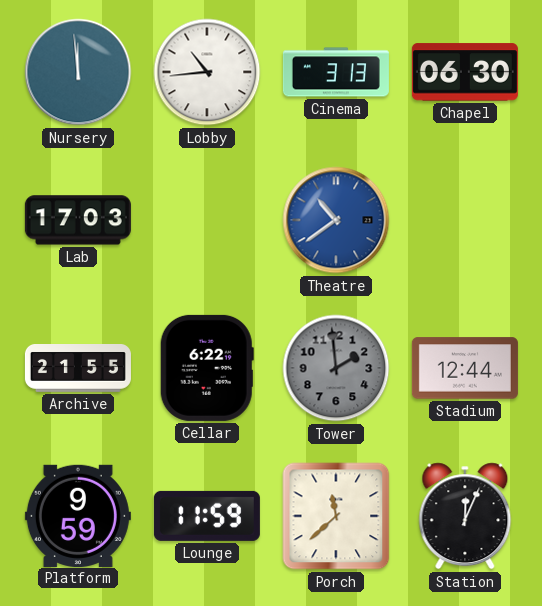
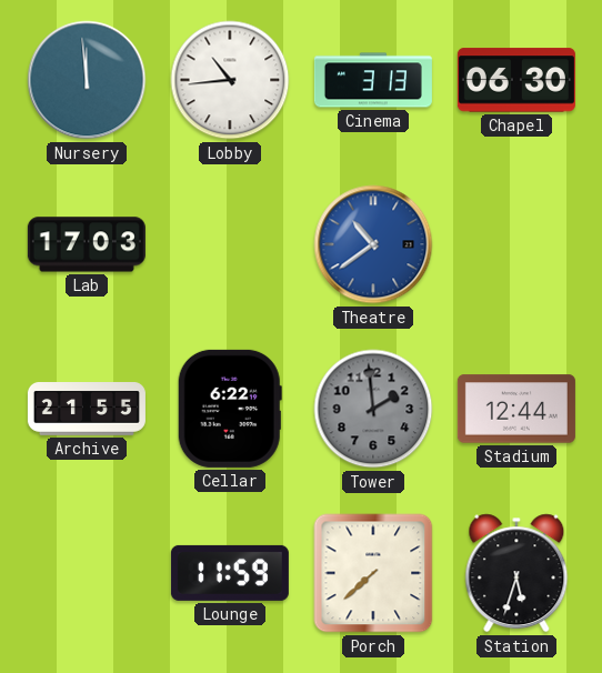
Platform: 9:59 -> none
Porch: 11:38 -> 7:38
Station: 12:04 -> 5:33
